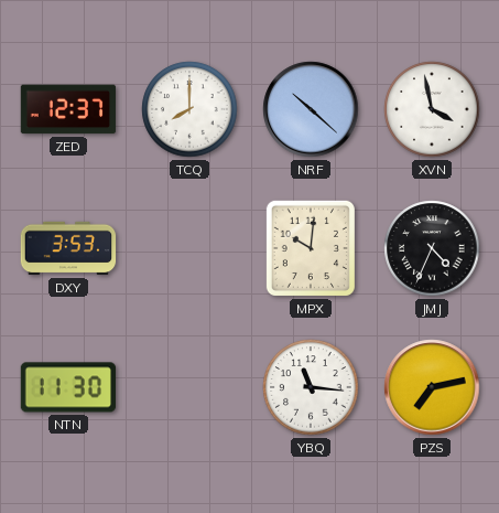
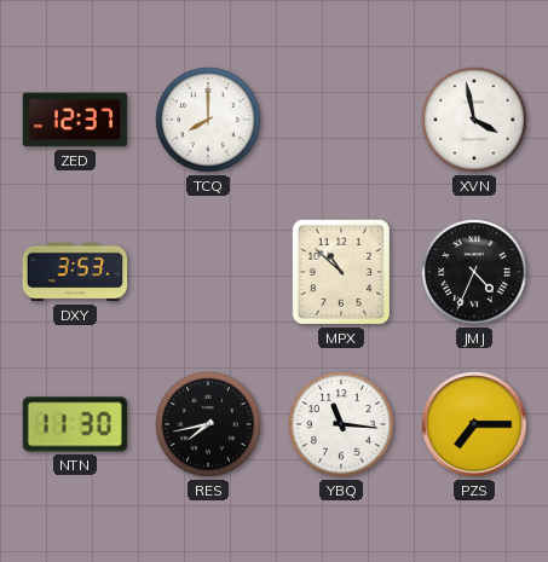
NRF: 10:22 -> none
MPX: 10:01 -> 10:52
RES: none -> 7:43
PZS: 7:13 -> 7:15
